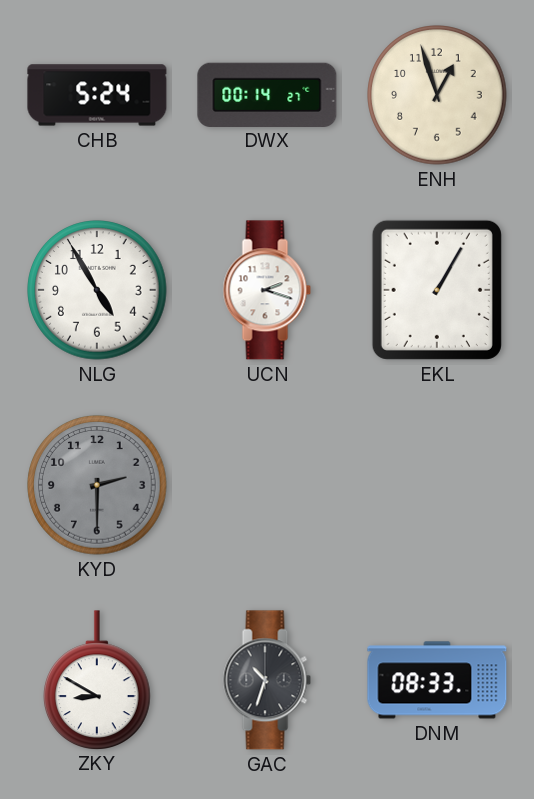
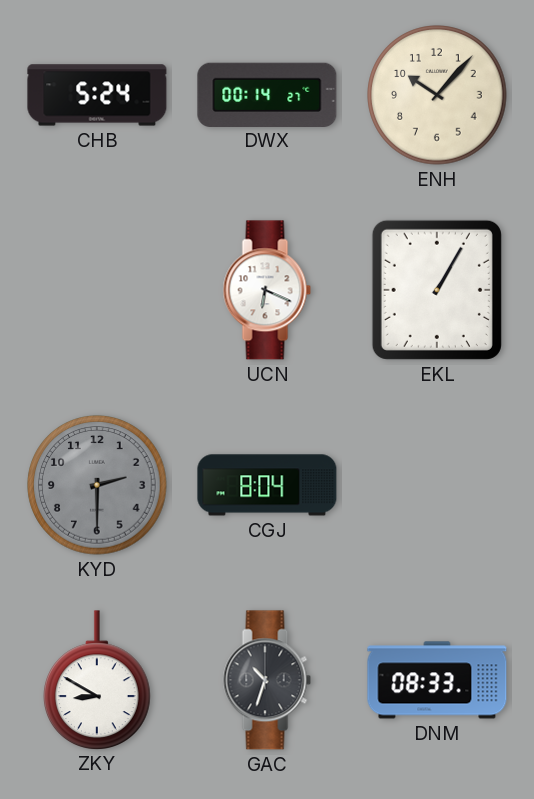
ENH: 12:57 -> 10:07
NLG: 4:55 -> none
UCN: 2:18 -> 6:19
CGJ: none -> 8:04
